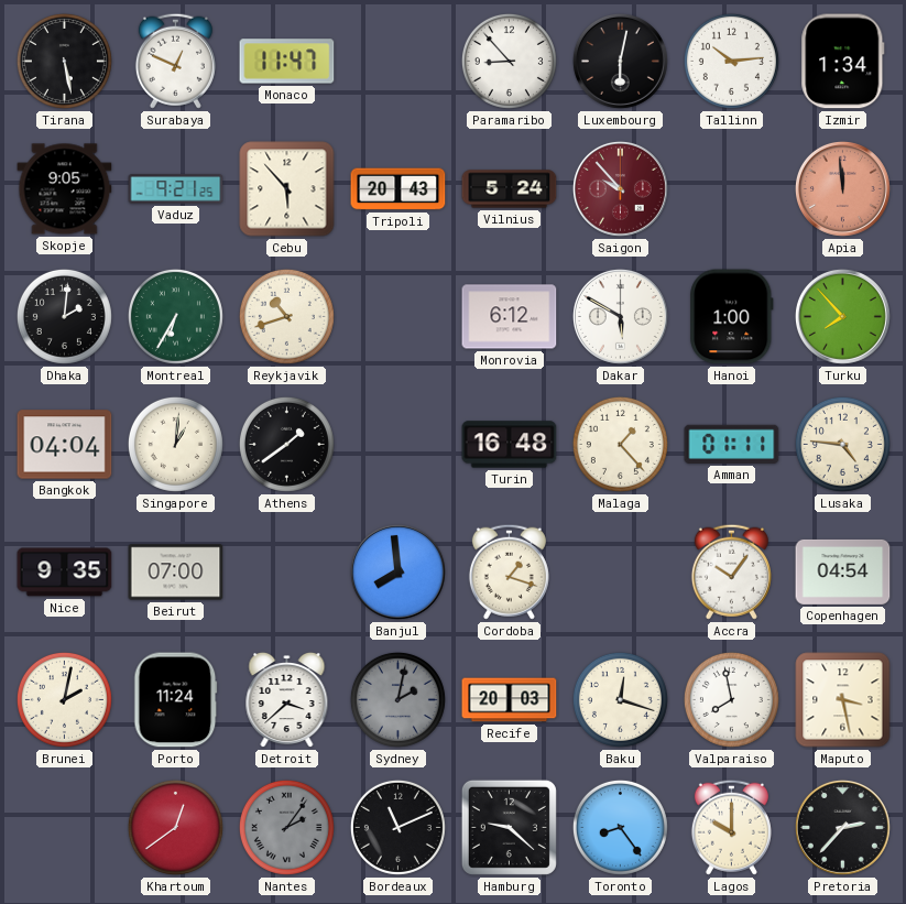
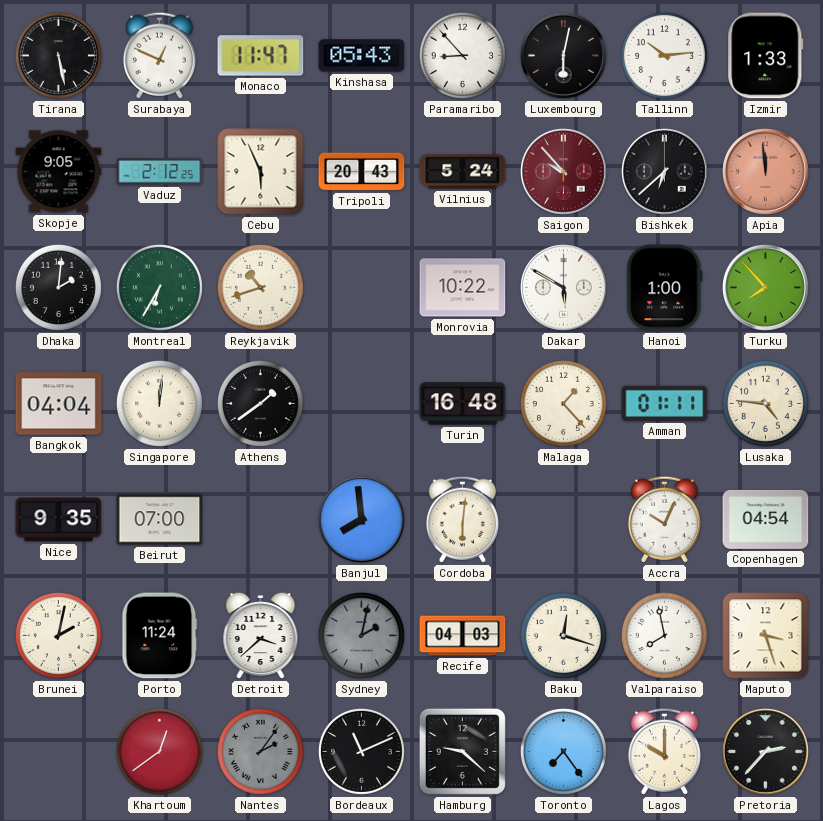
Kinshasa: none -> 05:43
Izmir: 1:34 -> 1:33
Vaduz: 9:21 -> 2:12
Cebu: 5:53 -> 5:56
Bishkek: none -> 6:38
Monrovia: 6:12 -> 10:22
Singapore: 1:01 -> 12:01
Cordoba: 1:18 -> 6:01
Accra: 10:06 -> 10:04
Recife: 20:03 -> 04:03
Maputo: 3:28 -> 3:27
Toronto: 8:24 -> 7:24
